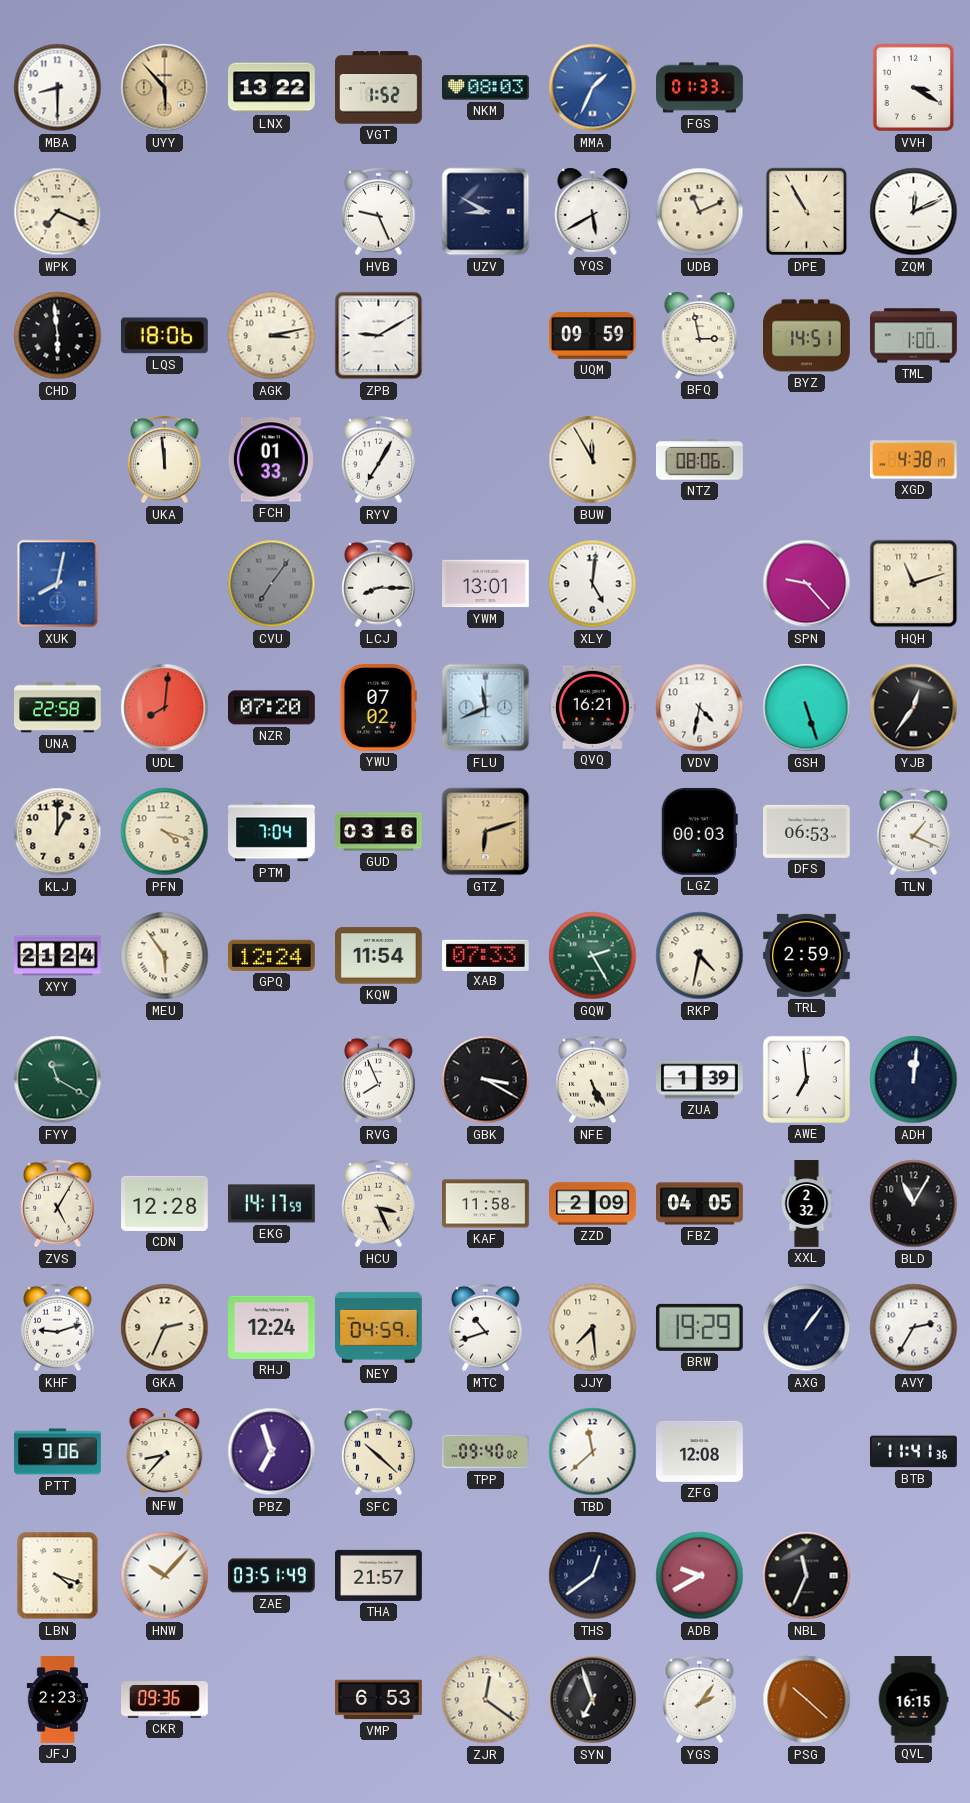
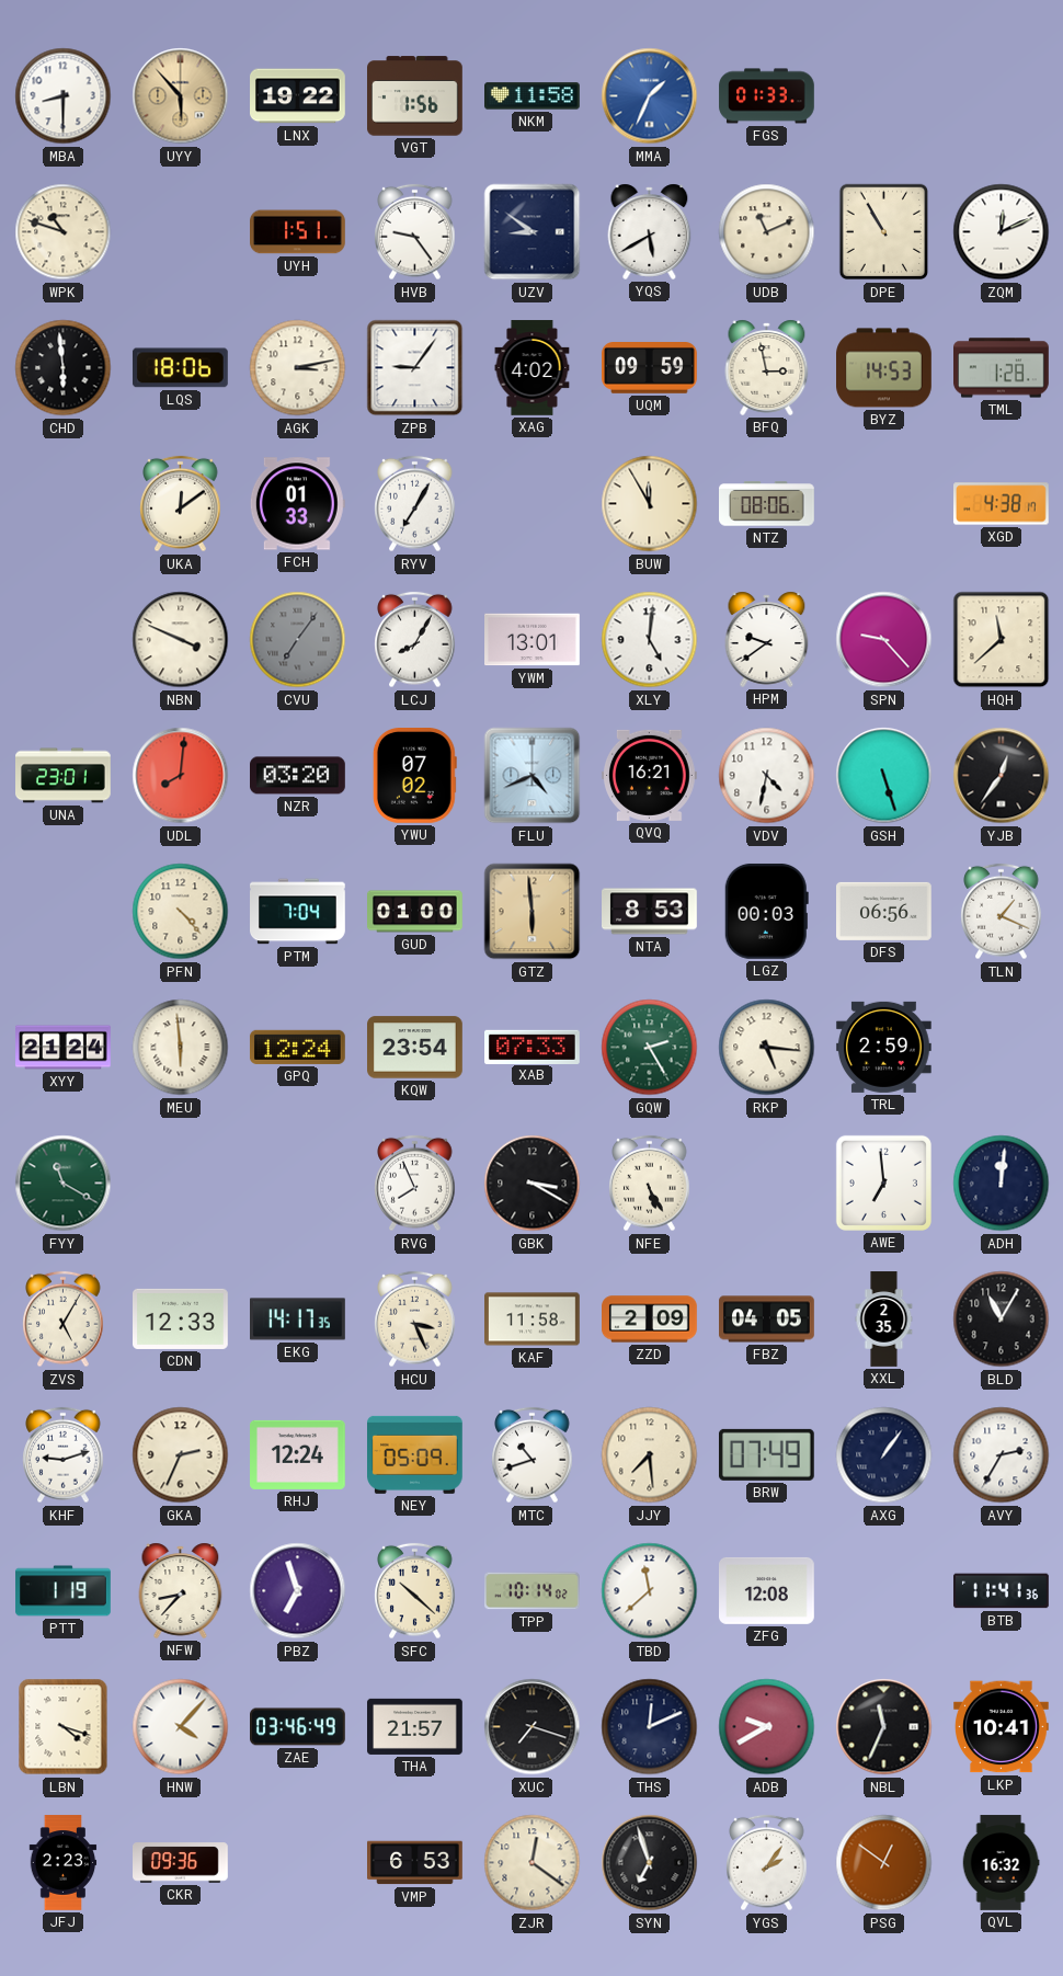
LNX: 13:22 -> 19:22
VGT: 1:52 -> 1:56
NKM: 08:03 -> 11:58
VVH: 3:20 -> none
WPK: 7:19 -> 10:48
UYH: none -> 1:51
HVB: 9:26 -> 9:24
UZV: 8:50 -> 8:51
ZPB: 9:10 -> 9:06
XAG: none -> 4:02
BYZ: 14:51 -> 14:53
TML: 1:00 -> 1:28
UKA: 11:59 -> 12:09
XUK: 8:02 -> none
NBN: none -> 3:49
LCJ: 8:15 -> 8:05
HPM: none -> 9:39
HQH: 11:12 -> 11:38
UNA: 22:58 -> 23:01
NZR: 07:20 -> 03:20
FLU: 11:41 -> 4:41
KLJ: 1:00 -> none
PFN: 4:18 -> 4:23
GUD: 03:16 -> 01:00
GTZ: 6:12 -> 5:59
NTA: none -> 8:53
DFS: 06:53 -> 06:56
MEU: 5:54 -> 5:59
KQW: 11:54 -> 23:54
RKP: 4:32 -> 5:16
ZUA: 1:39 -> none
CDN: 12:28 -> 12:33
EKG: 14:17:59 -> 14:17:35
XXL: 2:32 -> 2:35
NEY: 04:59 -> 05:09
BRW: 19:29 -> 07:49
PTT: 9:06 -> 1:19
TPP: 09:40 -> 10:14
HNW: 10:07 -> 4:07
ZAE: 03:51 -> 03:46
XUC: none -> 7:18
THS: 12:39 -> 12:11
LKP: none -> 10:41
PSG: 10:22 -> 12:51
QVL: 16:15 -> 16:32
